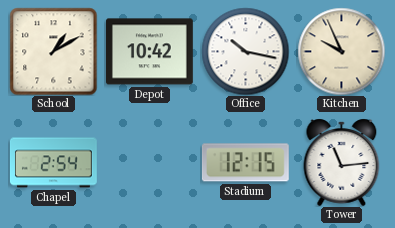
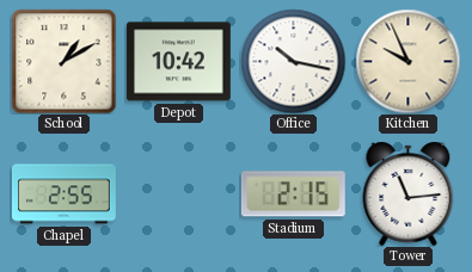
Chapel: 2:54 -> 2:55
Stadium: 12:15 -> 2:15
